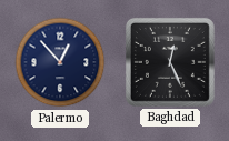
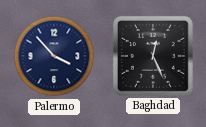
Palermo: 12:53 -> 3:53
